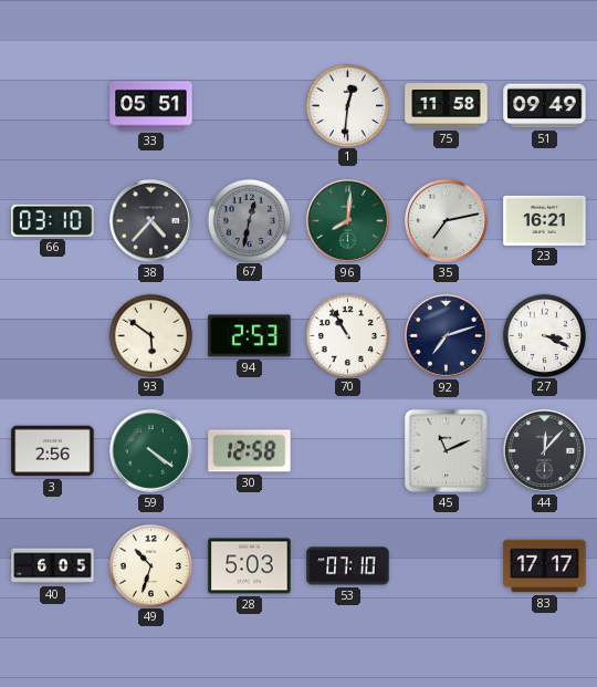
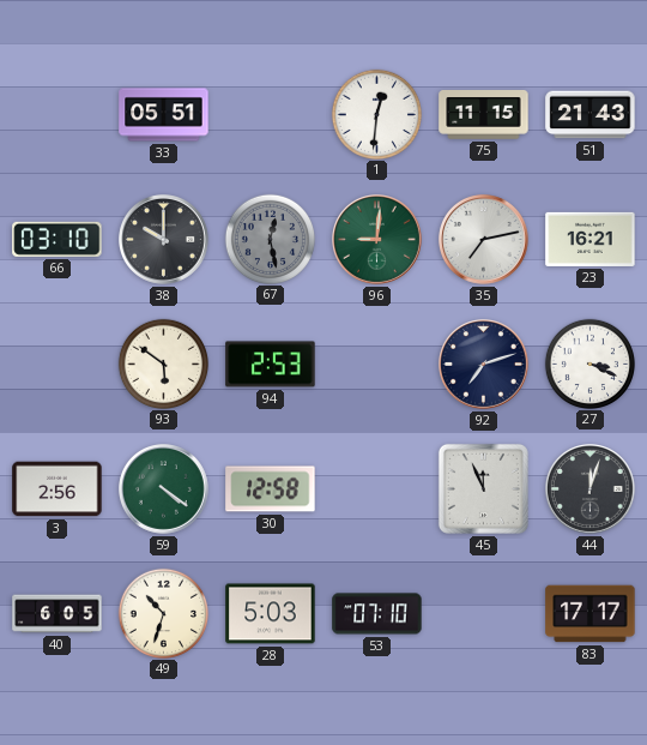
75: 11:58 -> 11:15
51: 09:49 -> 21:43
38: 4:37 -> 10:00
67: 12:32 -> 12:28
96: 8:01 -> 9:01
70: 10:55 -> none
45: 11:11 -> 11:56
44: 12:07 -> 12:03
